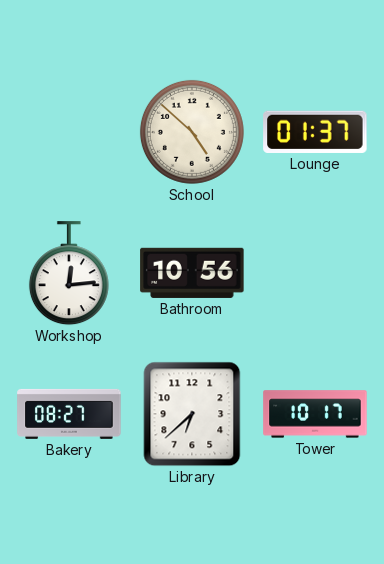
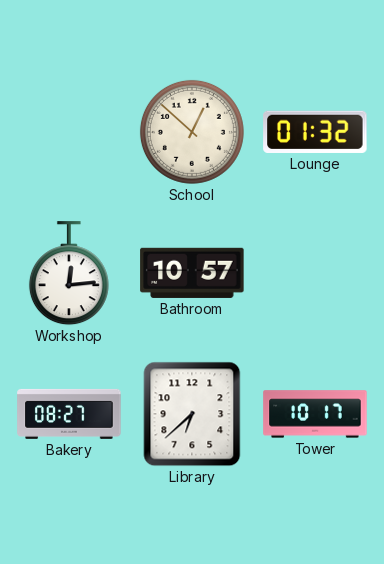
School: 4:52 -> 12:52
Lounge: 01:37 -> 01:32
Bathroom: 10:56 -> 10:57
